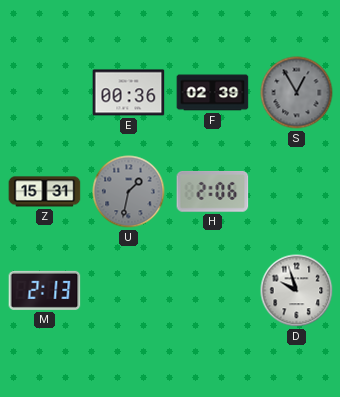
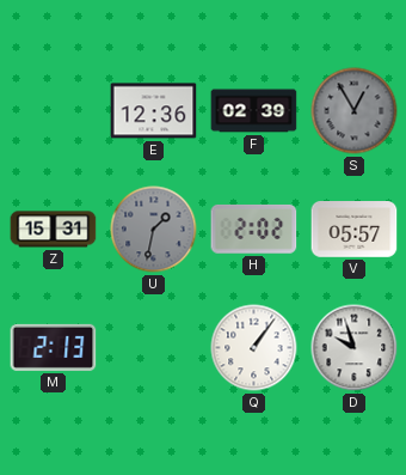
E: 00:36 -> 12:36
H: 2:06 -> 2:02
V: none -> 05:57
Q: none -> 1:06
